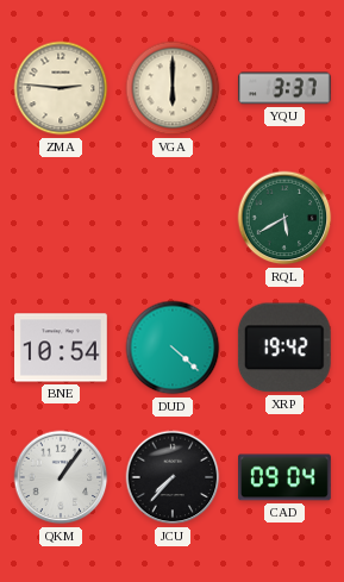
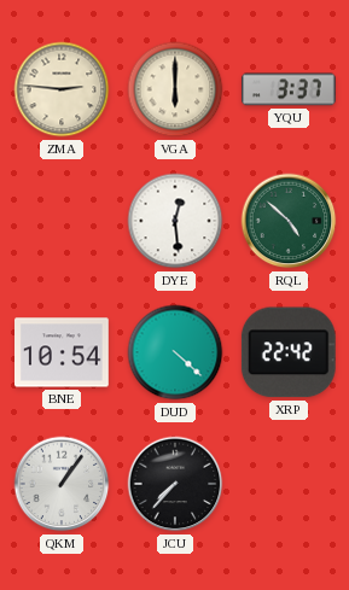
DYE: none -> 12:29
RQL: 5:40 -> 4:52
XRP: 19:42 -> 22:42
CAD: 09:04 -> none
